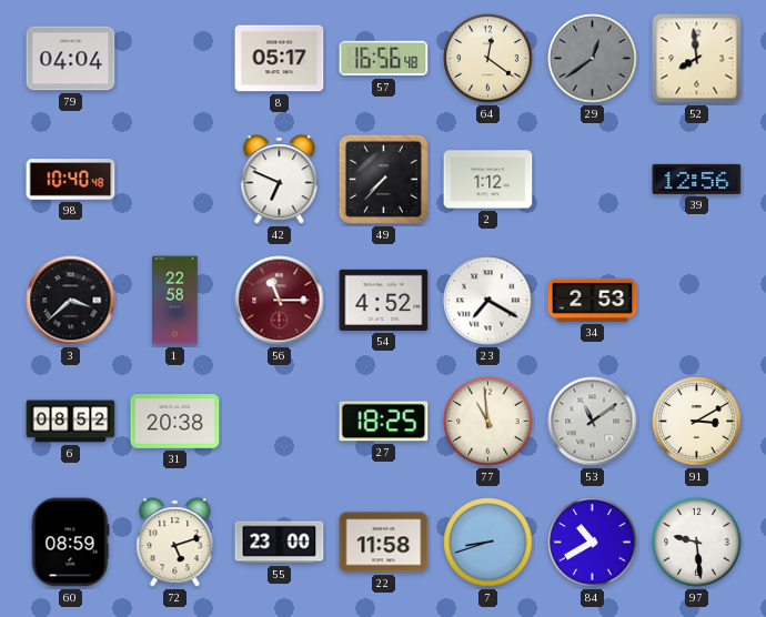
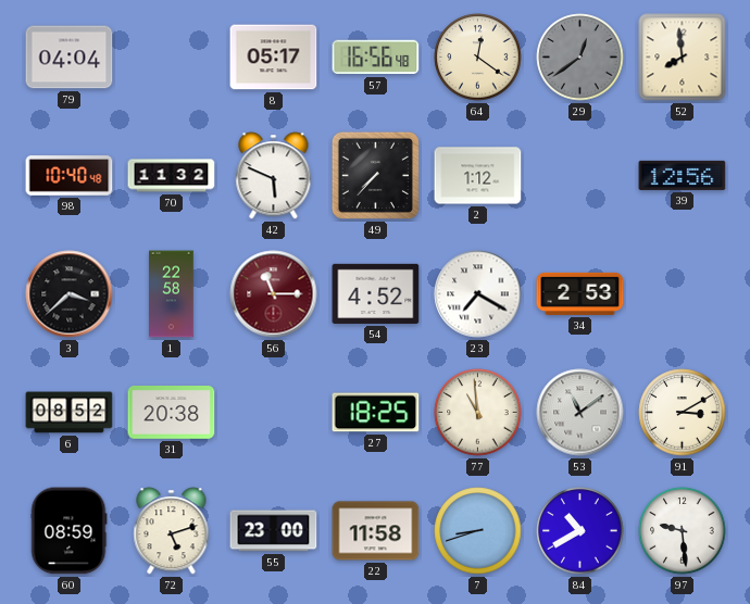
70: none -> 11:32
42: 6:49 -> 5:49
